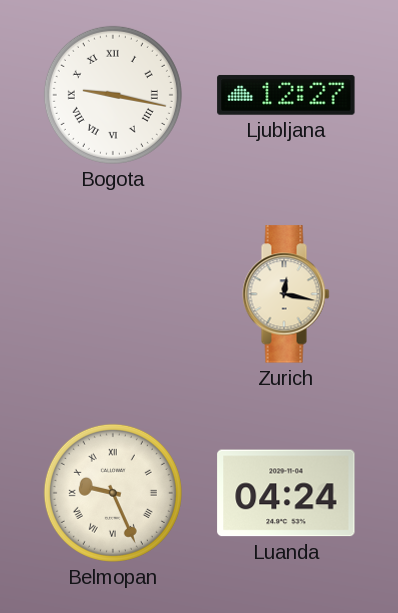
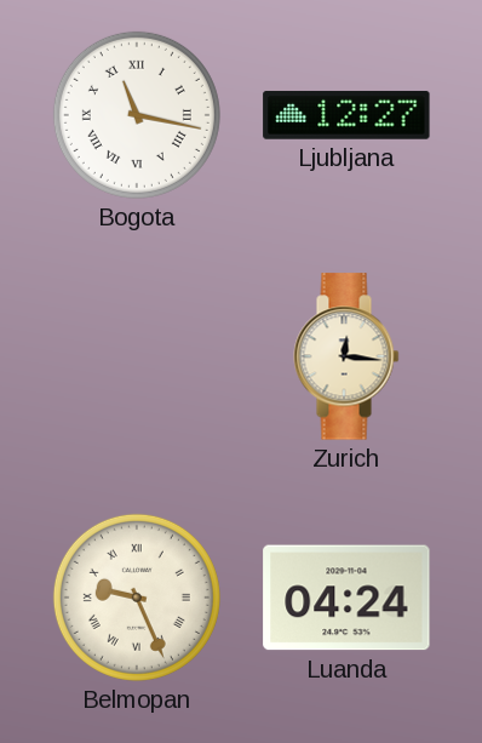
Bogota: 9:17 -> 11:17
Zurich: 12:17 -> 12:16
